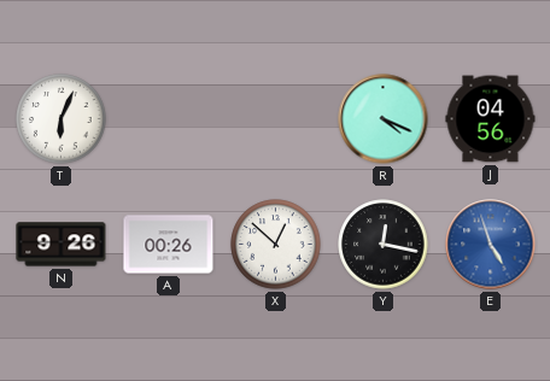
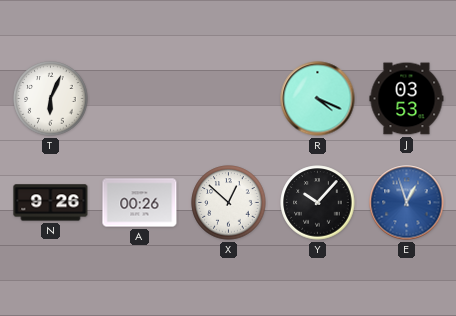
J: 04:56 -> 03:53
Y: 12:17 -> 10:07
E: 4:57 -> 12:57
